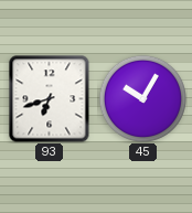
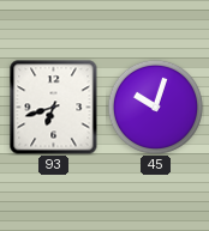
45: 10:05 -> 10:03
